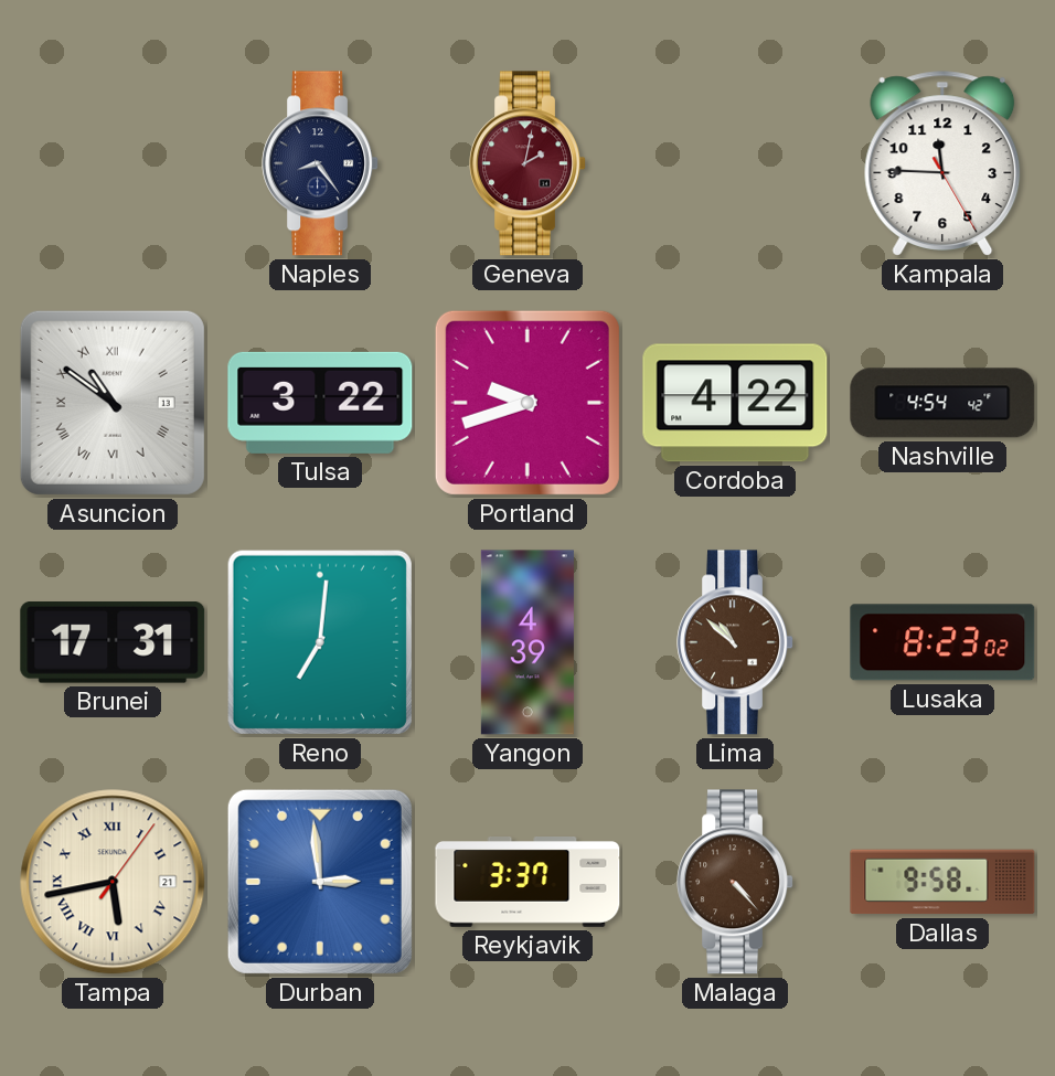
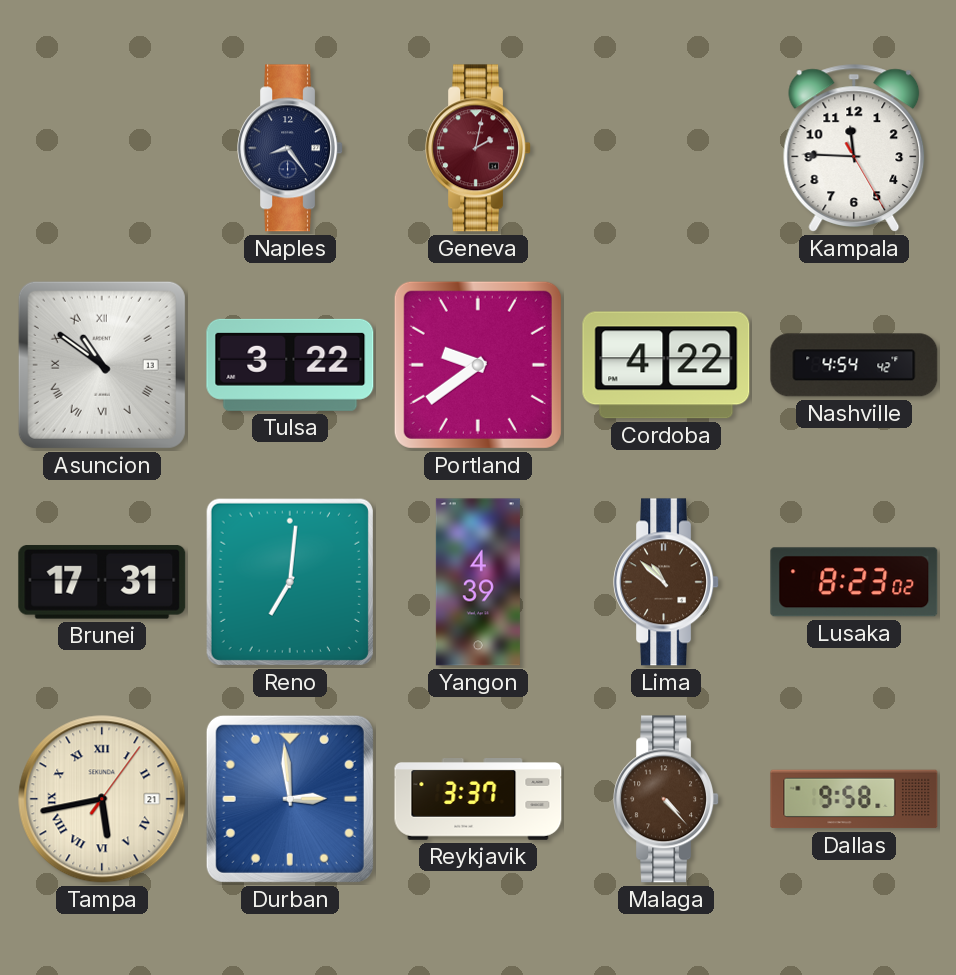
Portland: 9:42 -> 9:39
